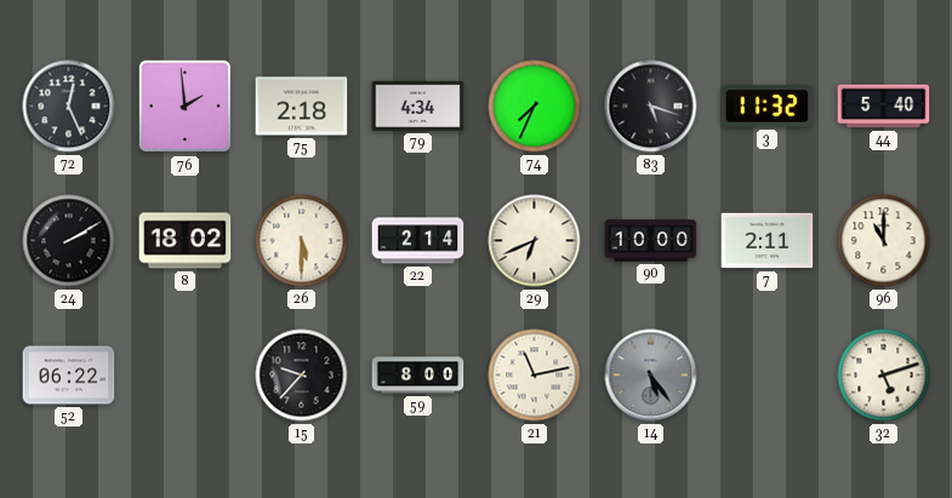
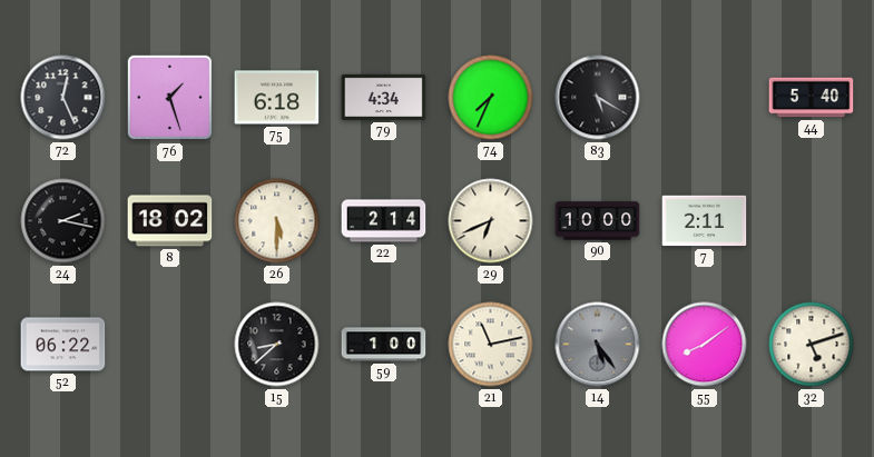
76: 1:59 -> 1:27
75: 2:18 -> 6:18
83: 5:18 -> 5:20
3: 11:32 -> none
24: 2:10 -> 2:17
96: 11:00 -> none
15: 9:37 -> 8:38
59: 8:00 -> 1:00
55: none -> 8:09
